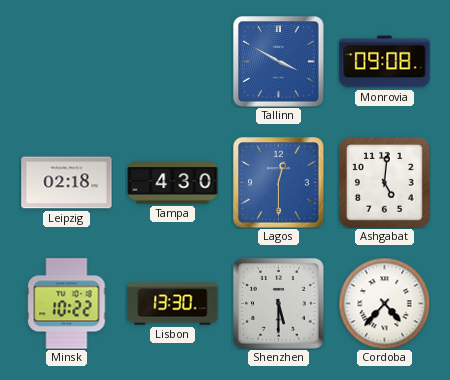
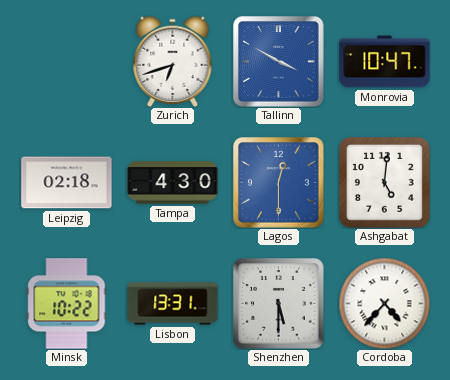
Zurich: none -> 6:42
Monrovia: 09:08 -> 10:47
Lisbon: 13:30 -> 13:31
